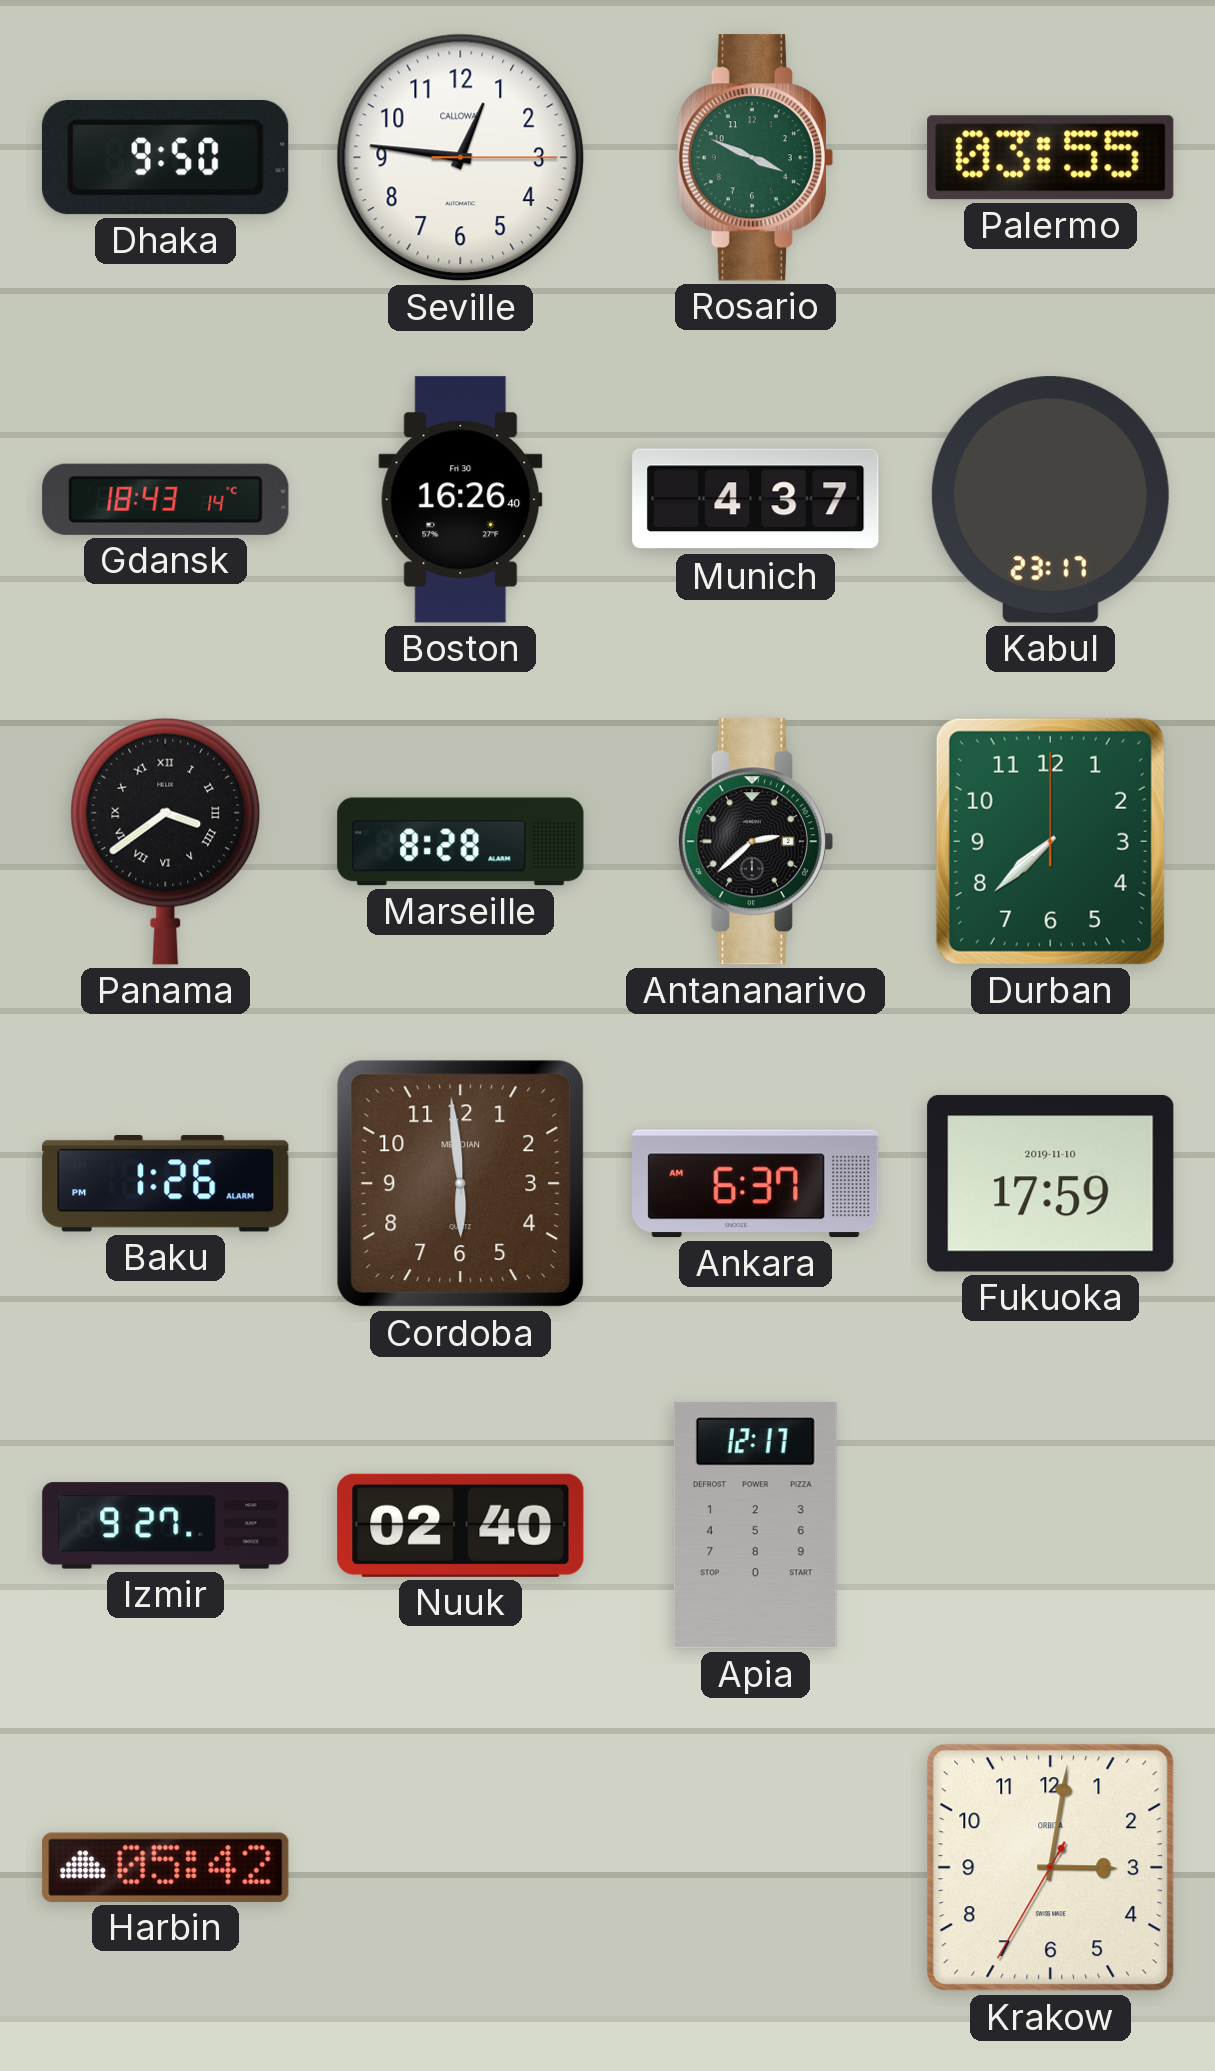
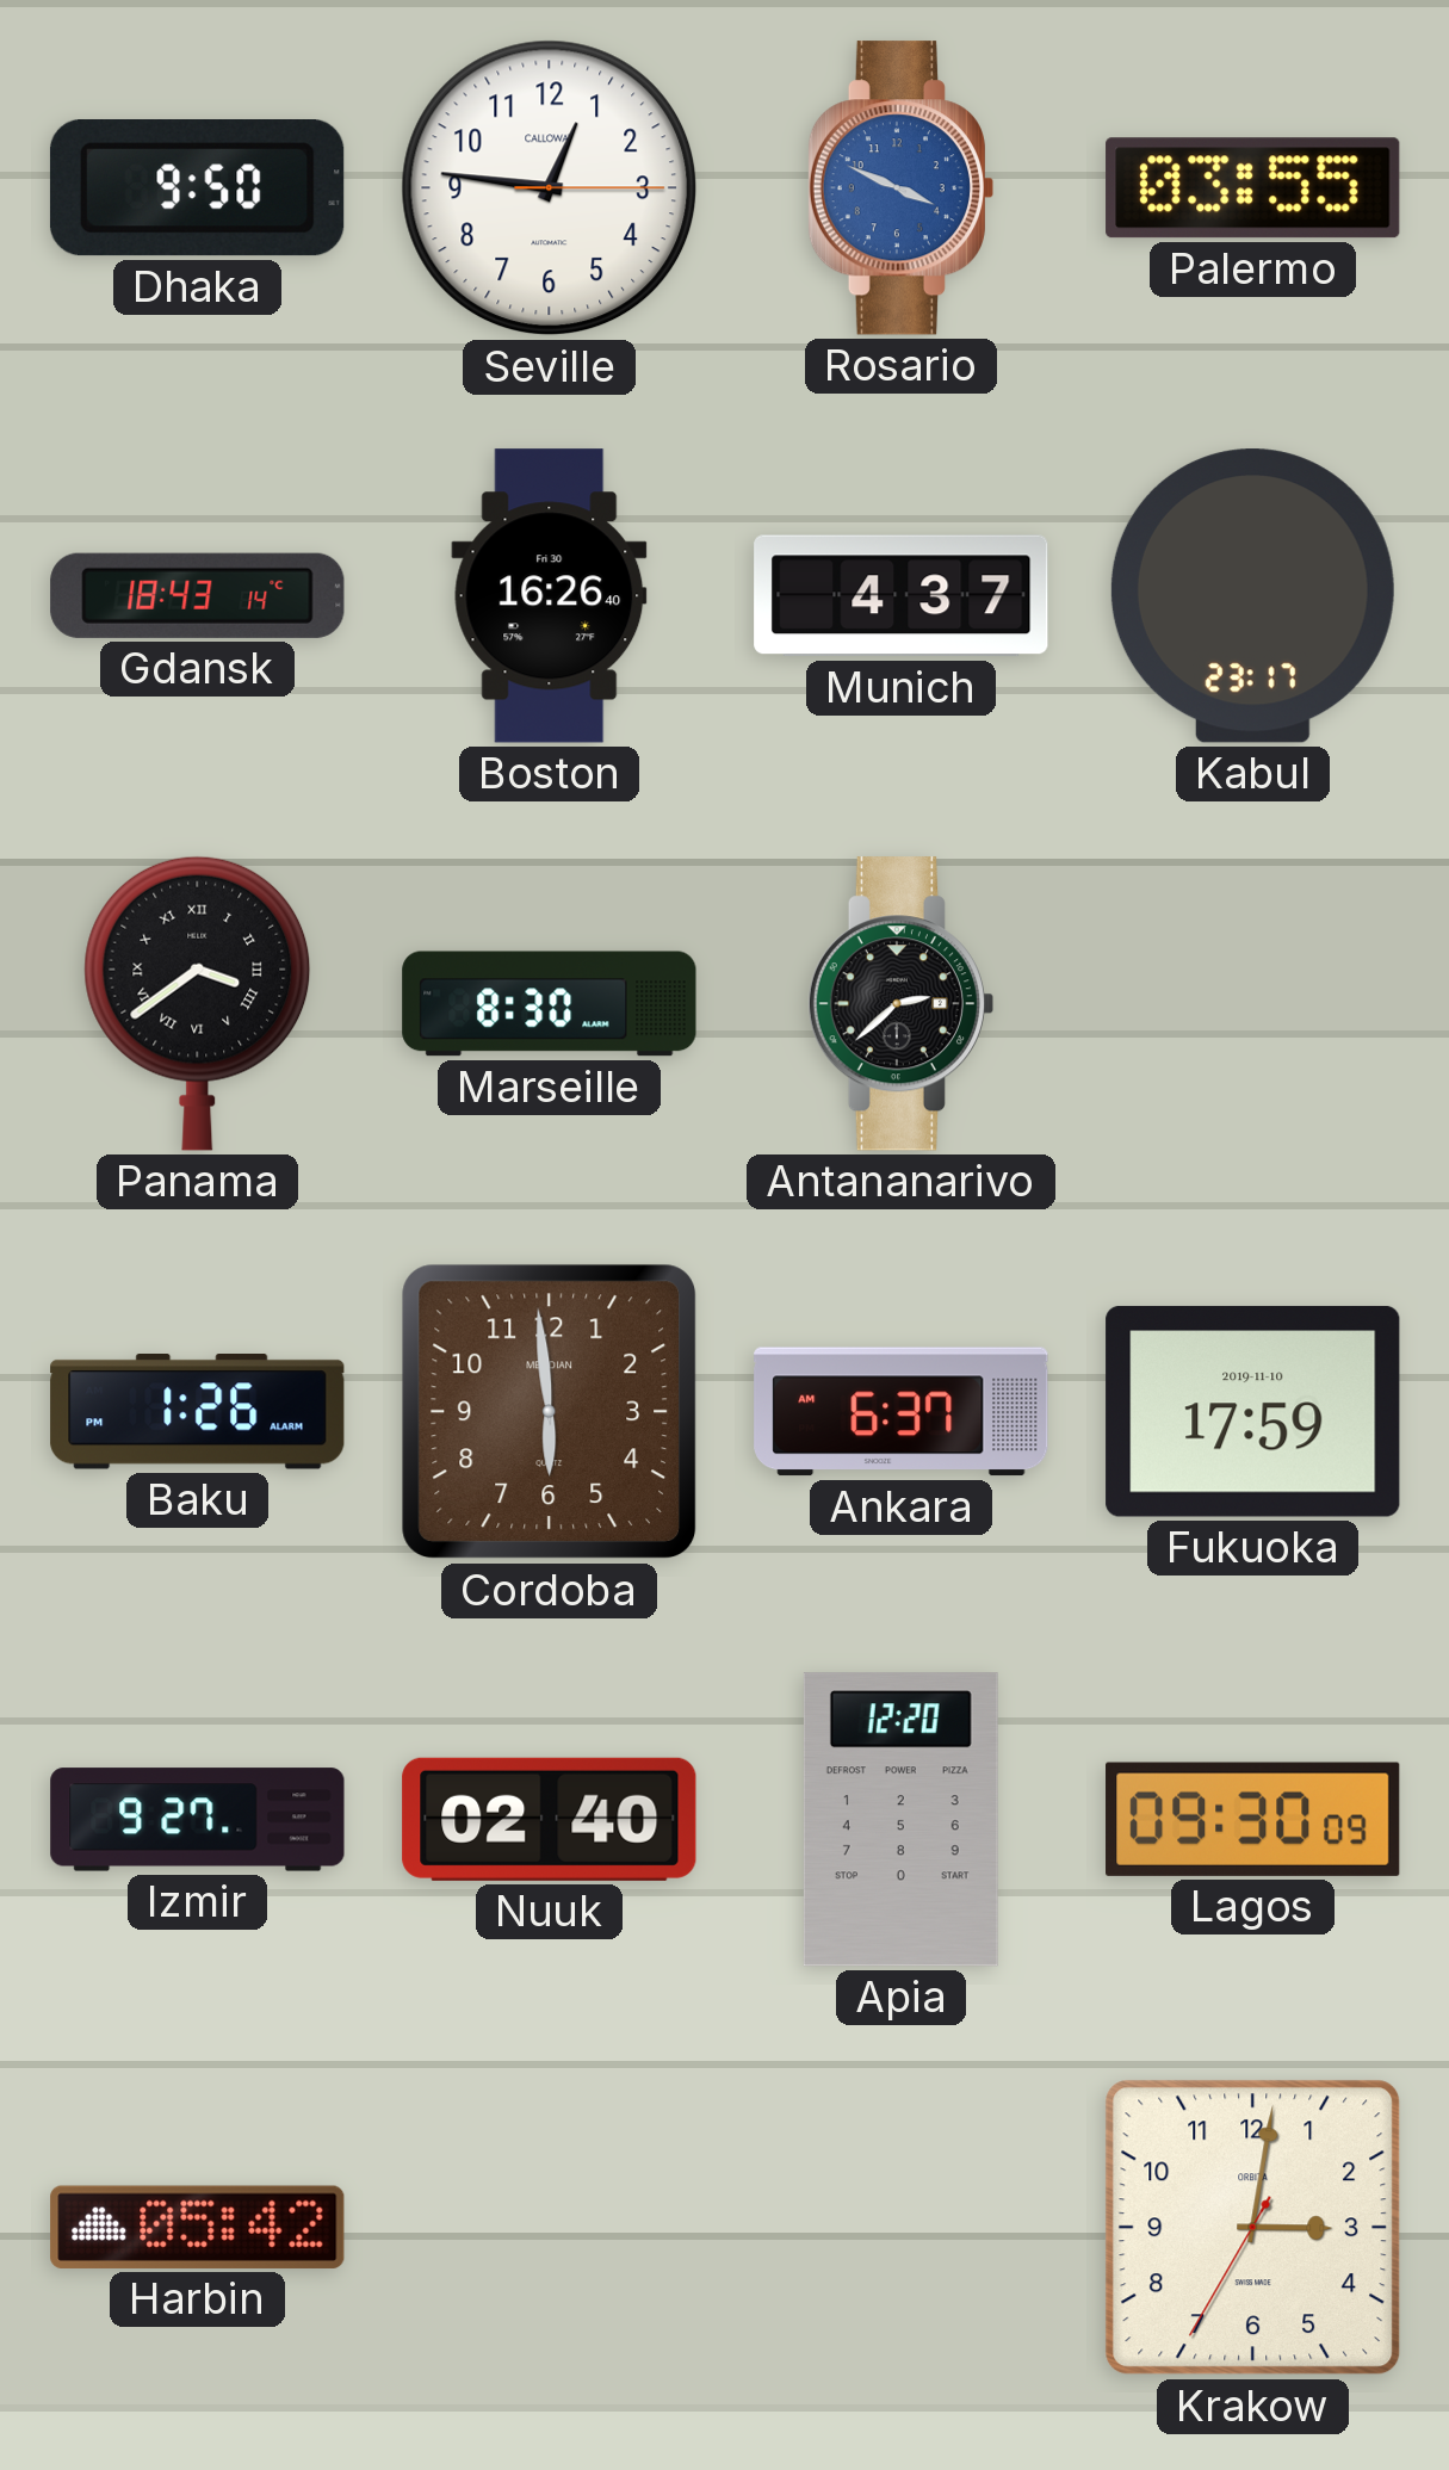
Rosario dial: green -> blue
Marseille: 8:28 -> 8:30
Durban: 7:38 -> none
Apia: 12:17 -> 12:20
Lagos: none -> 09:30
